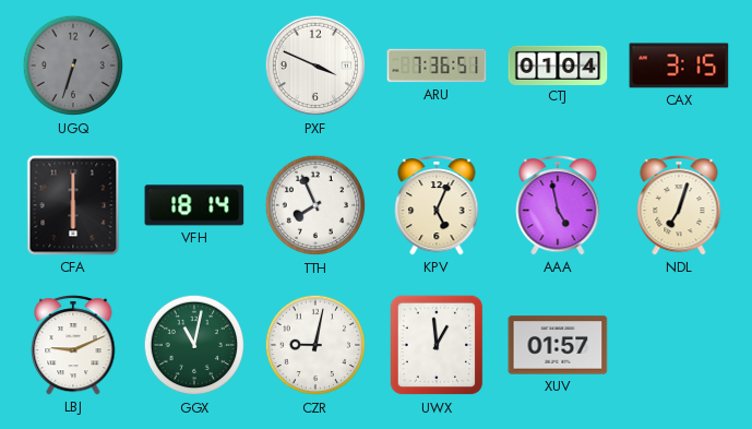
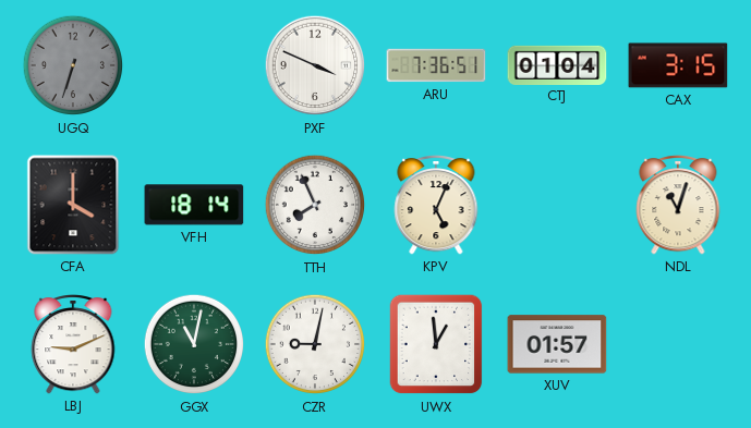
CFA: 6:00 -> 4:00
AAA: 4:58 -> none
NDL: 7:03 -> 11:03
